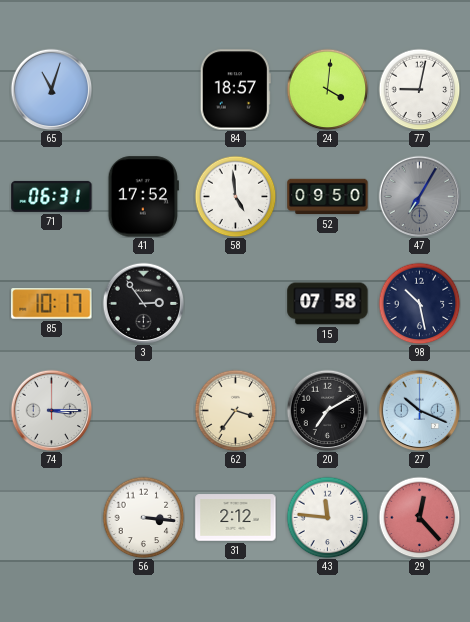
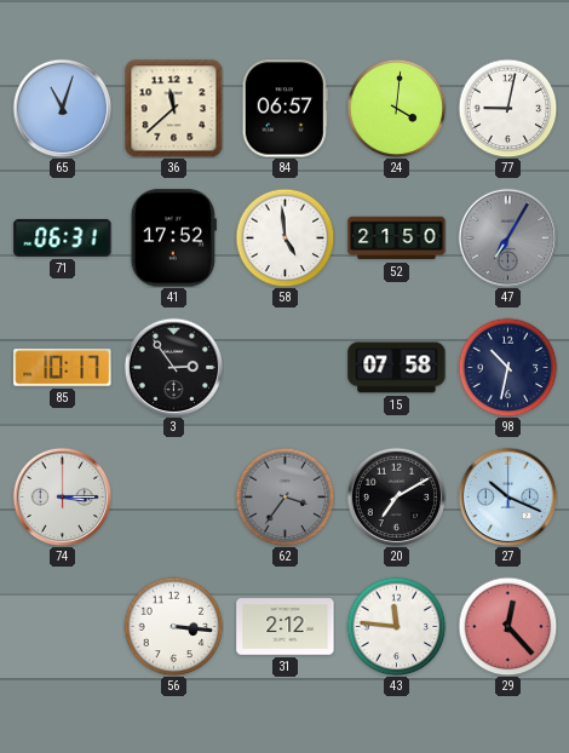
36: none -> 11:38
84: 18:57 -> 06:57
52: 09:50 -> 21:50
98: 10:28 -> 10:32
62 dial: cream -> grey
